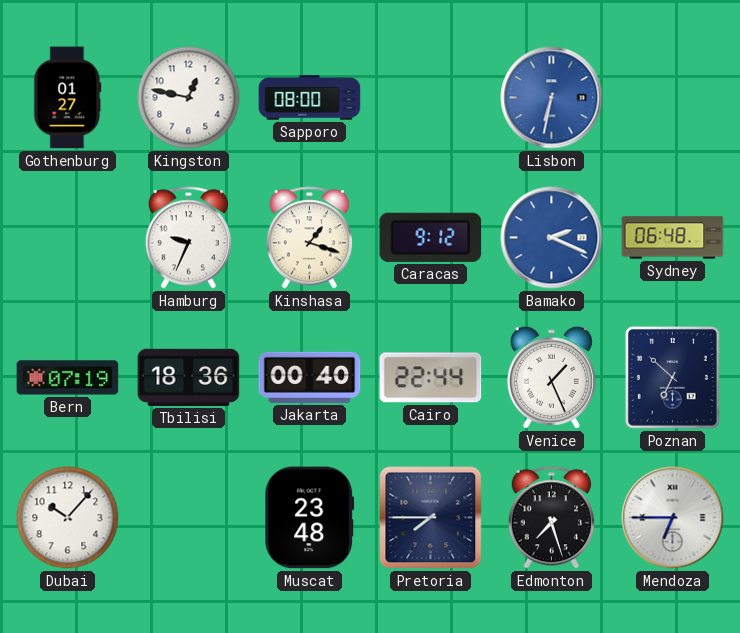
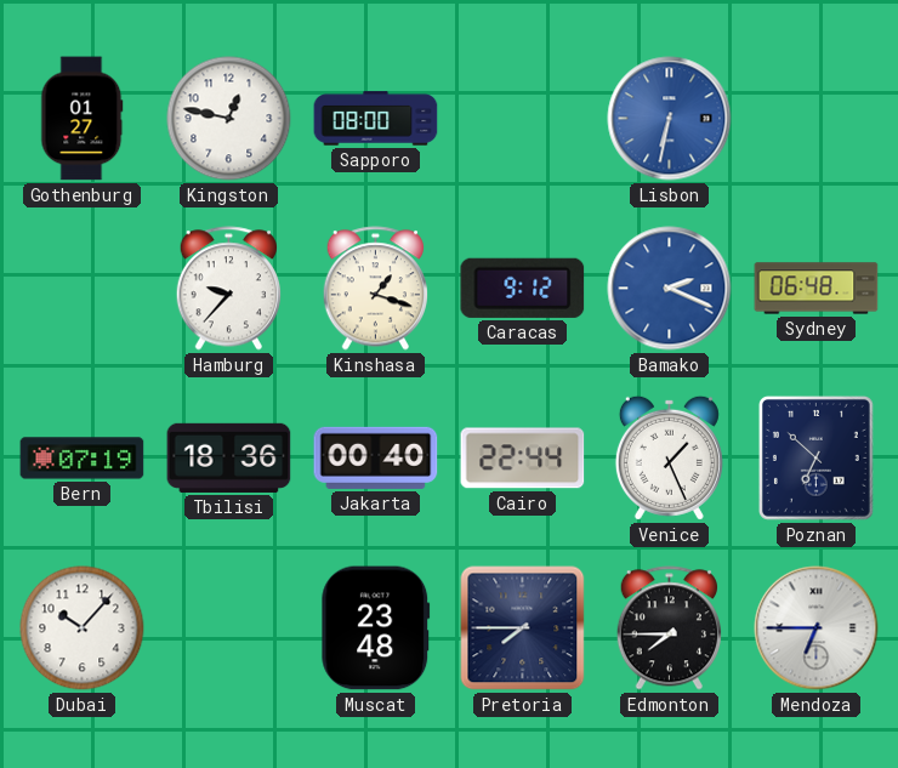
Hamburg: 9:34 -> 9:37
Edmonton: 7:27 -> 7:45
